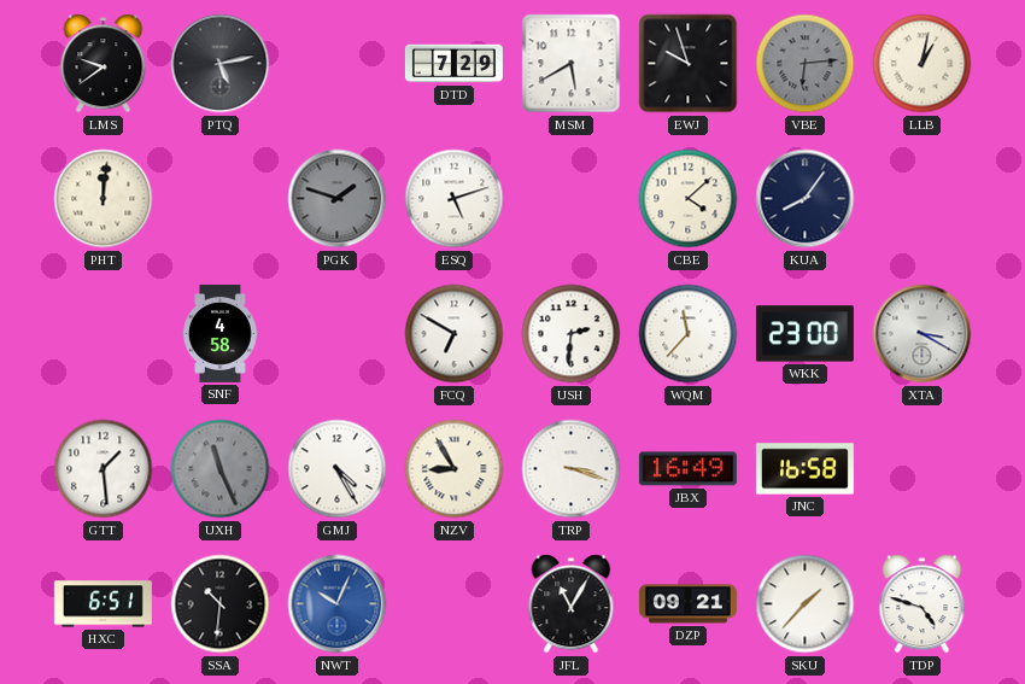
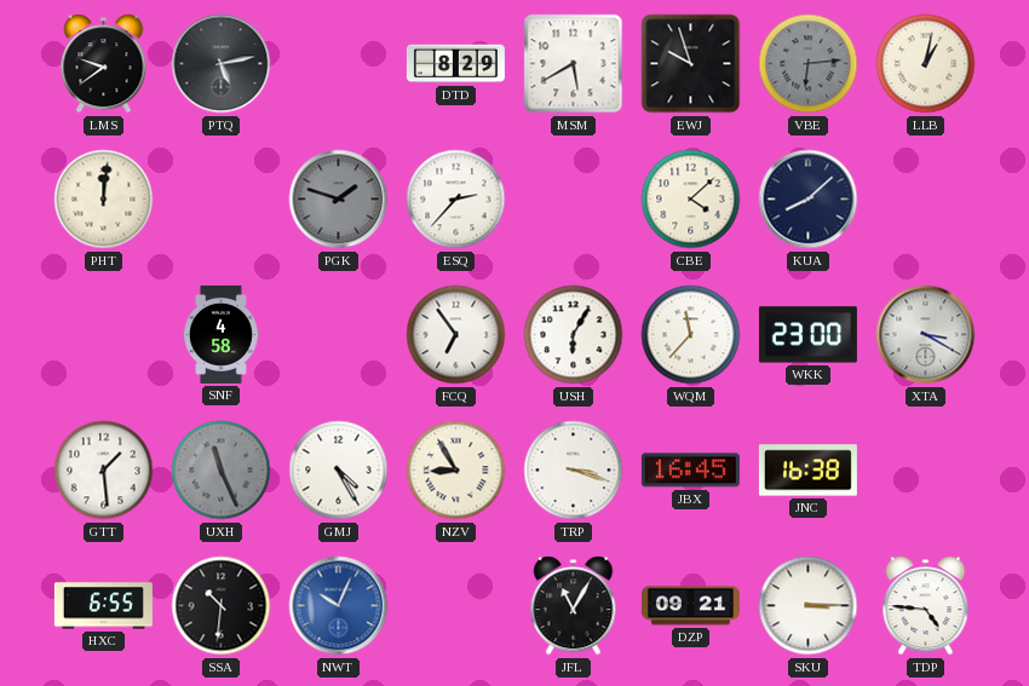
DTD: 7:29 -> 8:29
ESQ: 5:12 -> 2:37
KUA: 8:06 -> 8:08
FCQ: 6:50 -> 6:54
USH: 2:31 -> 6:05
JBX: 16:49 -> 16:45
JNC: 16:58 -> 16:38
HXC: 6:51 -> 6:55
SKU: 1:37 -> 3:15
TDP: 4:48 -> 4:46
